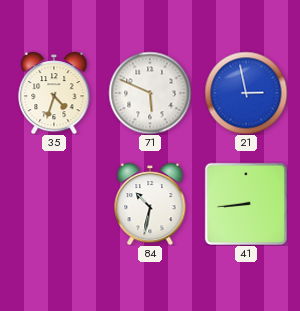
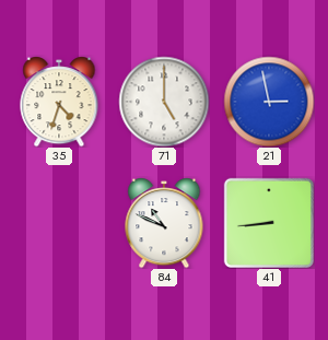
71: 5:49 -> 5:00
84: 10:32 -> 10:49
